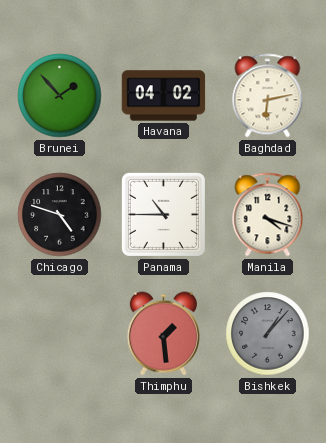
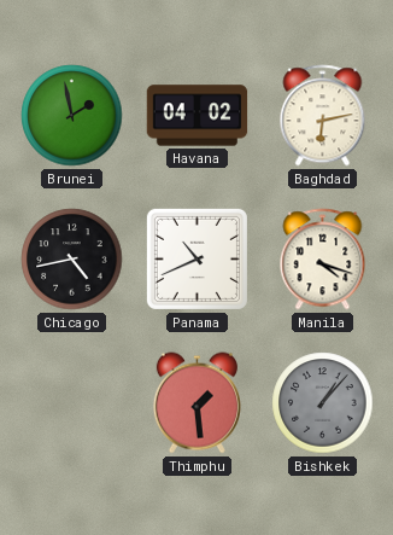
Brunei: 1:53 -> 1:58
Chicago: 4:48 -> 4:43
Panama: 10:45 -> 10:41
